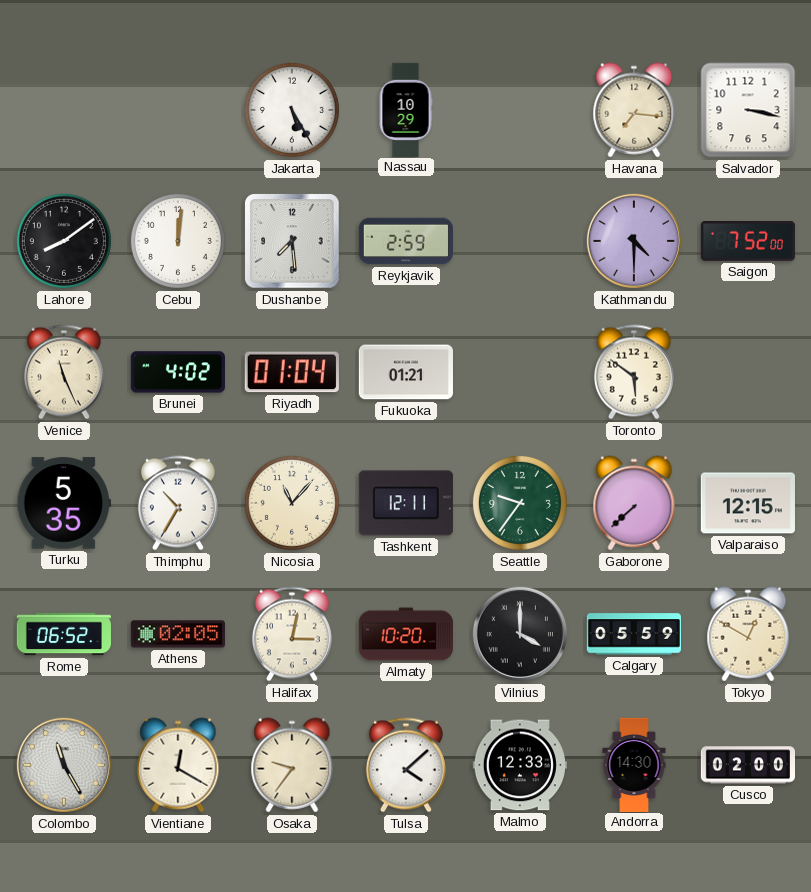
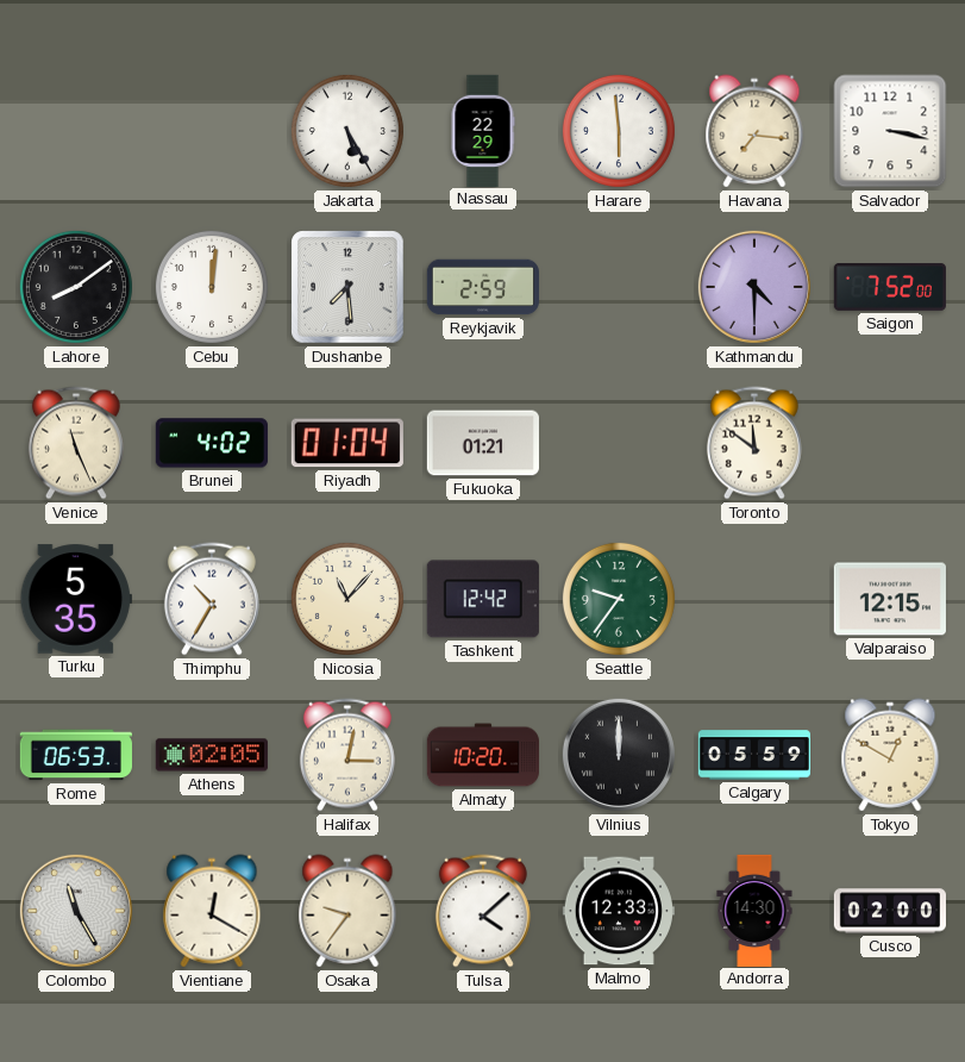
Nassau: 10:29 -> 22:29
Harare: none -> 5:59
Toronto: 5:51 -> 11:51
Tashkent: 12:11 -> 12:42
Gaborone: 7:38 -> none
Rome: 06:52 -> 06:53
Vilnius: 4:00 -> 12:00
